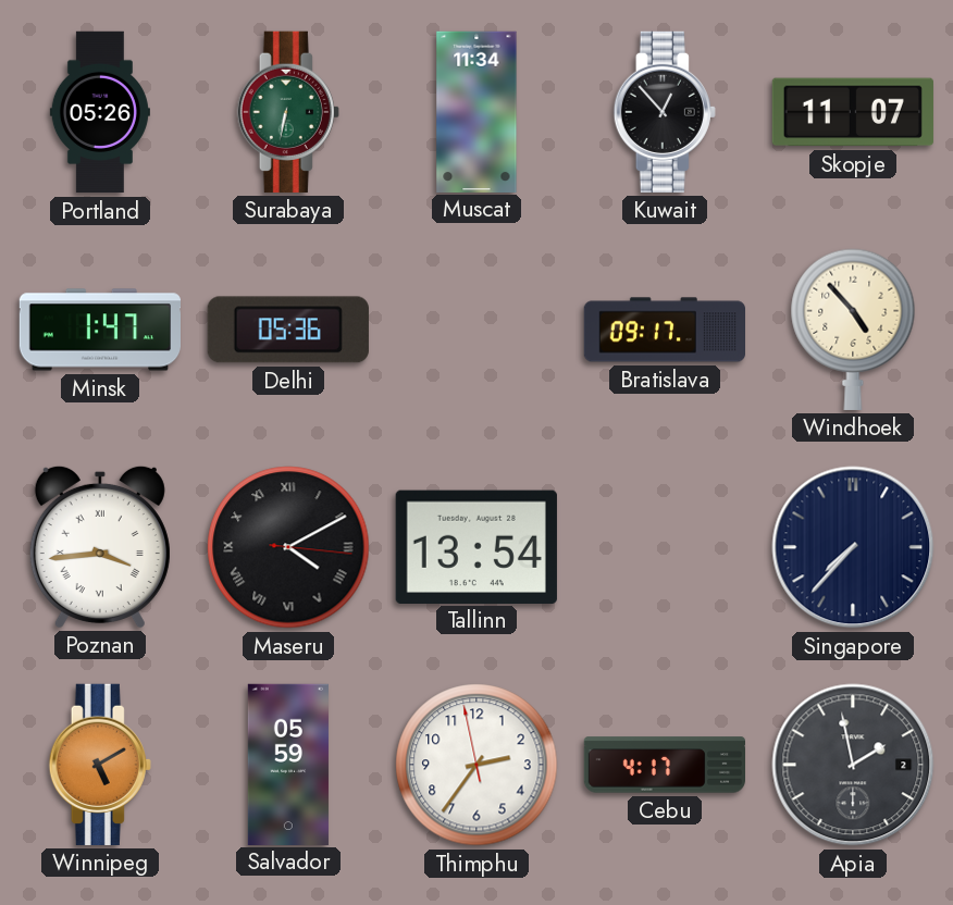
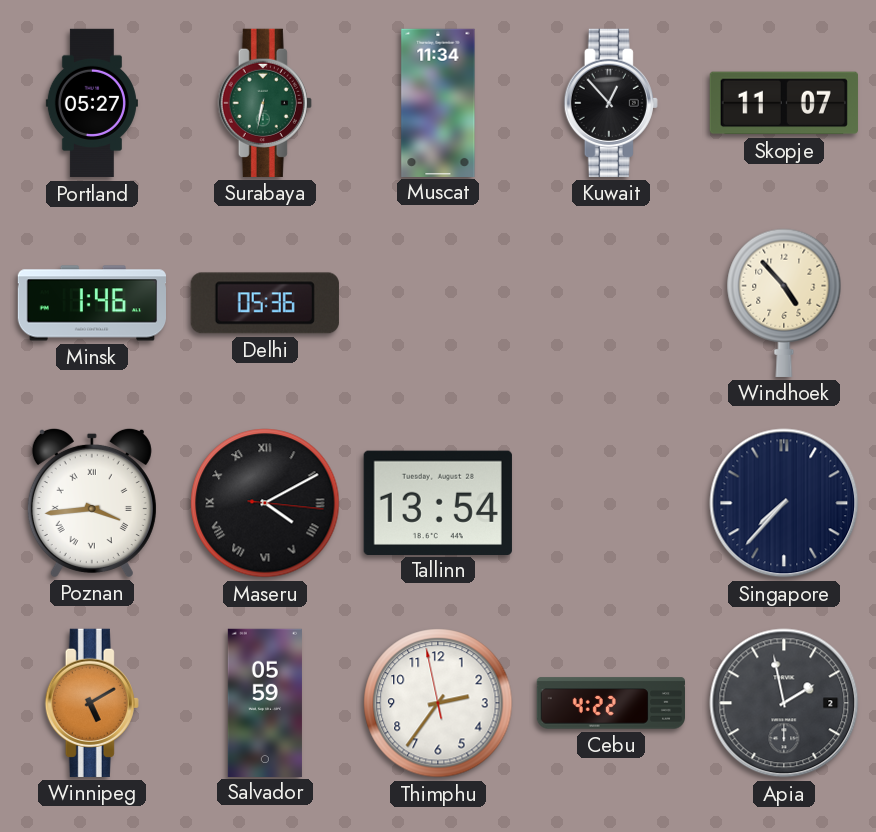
Portland: 05:26 -> 05:27
Minsk: 1:47 -> 1:46
Bratislava: 09:17 -> none
Cebu: 4:17 -> 4:22
